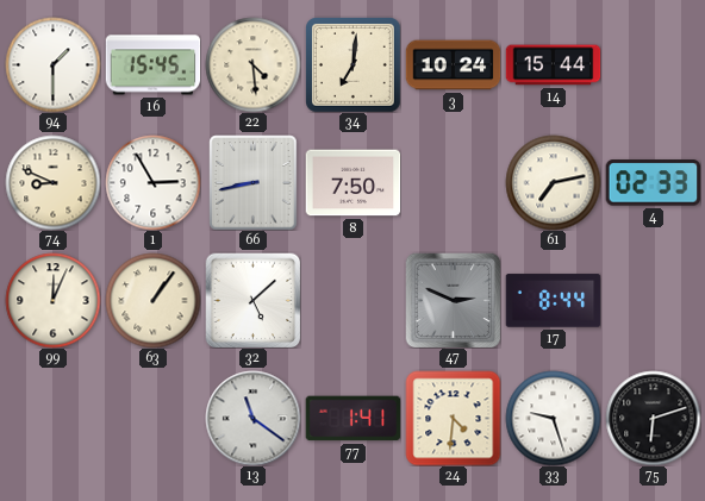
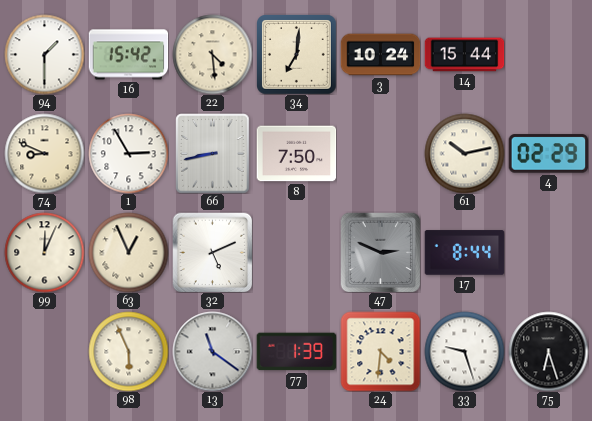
16: 15:45 -> 15:42
61: 7:13 -> 10:13
4: 02:33 -> 02:29
63: 1:06 -> 12:56
32: 5:08 -> 5:11
98: none -> 5:56
77: 1:41 -> 1:39
75: 6:12 -> 6:27
